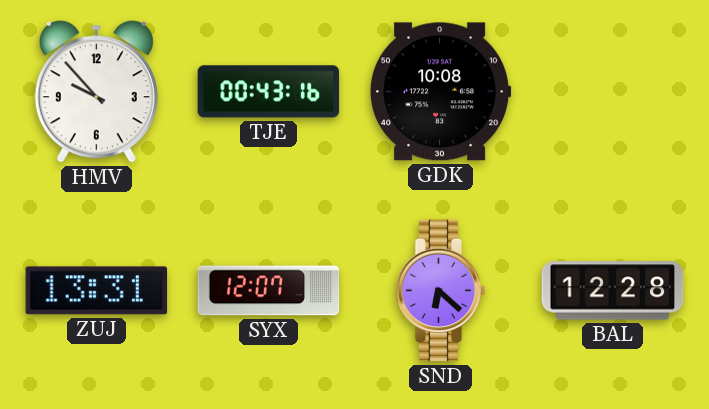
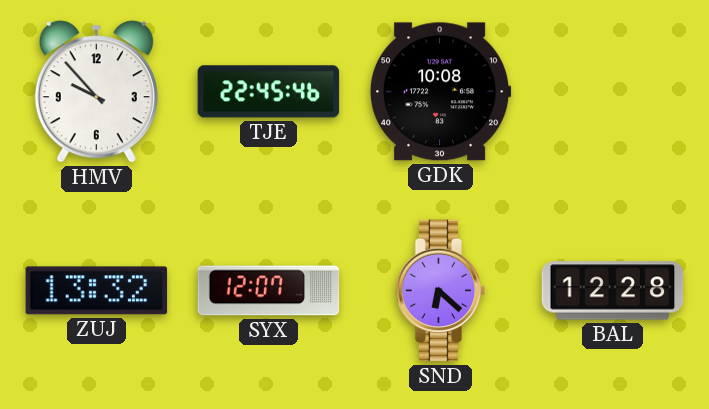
TJE: 00:43 -> 22:45
ZUJ: 13:31 -> 13:32
